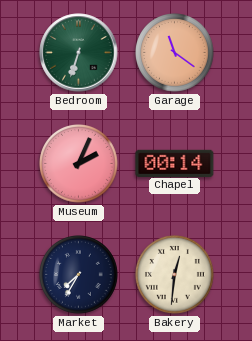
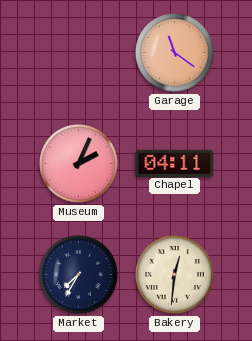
Bedroom: 6:33 -> none
Chapel: 00:14 -> 04:11
